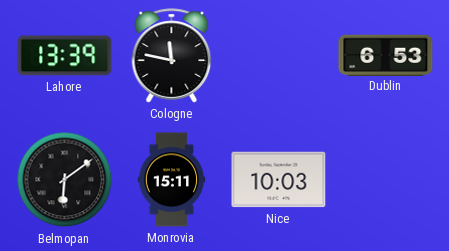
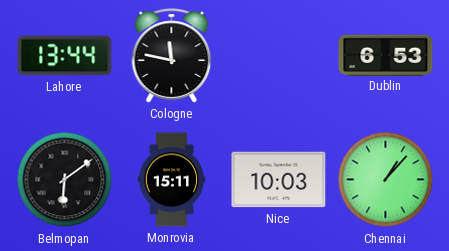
Lahore: 13:39 -> 13:44
Chennai: none -> 1:07
